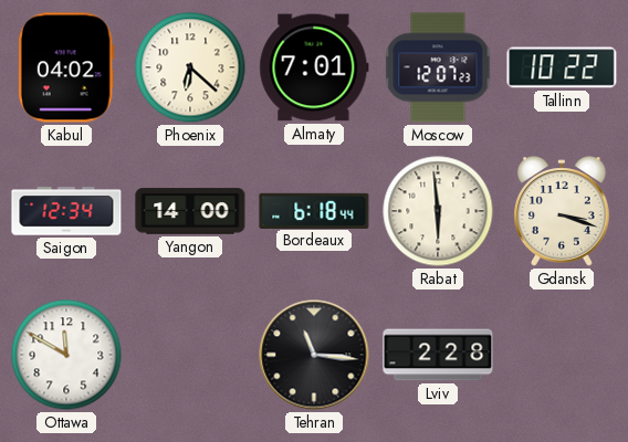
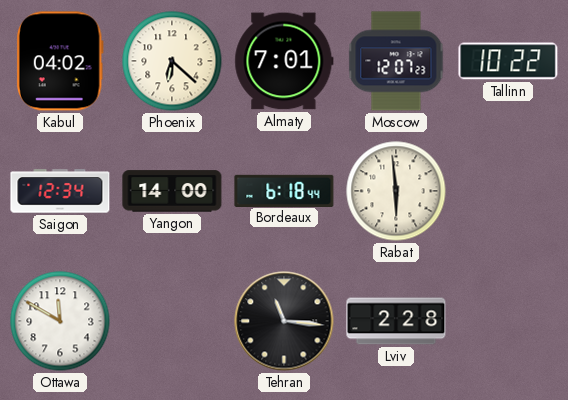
Gdansk: 3:18 -> none
